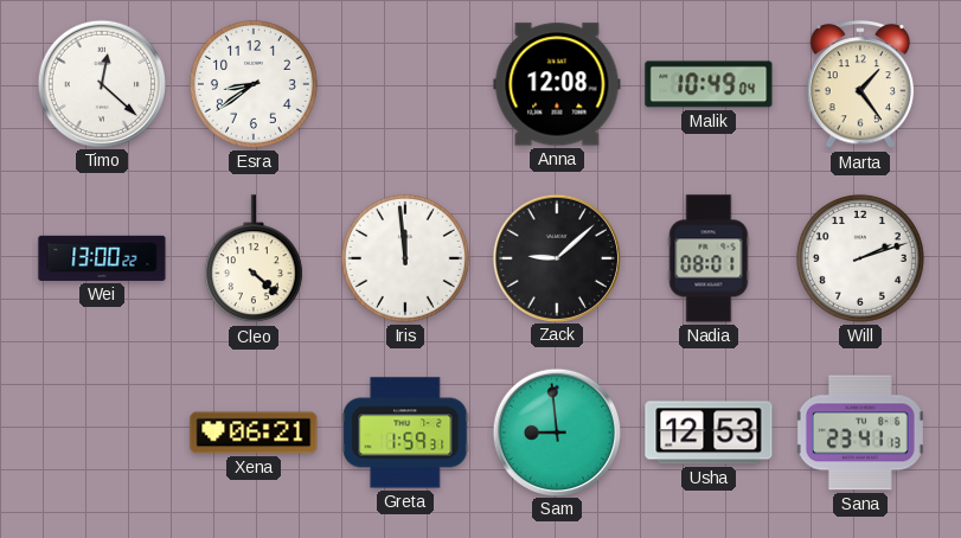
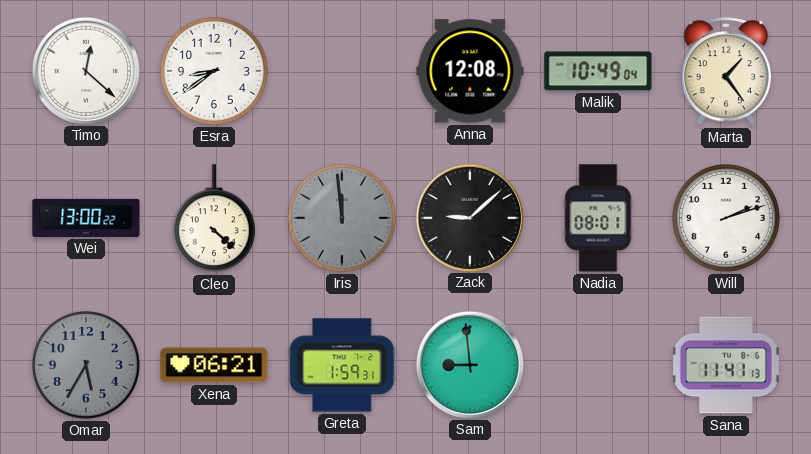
Iris dial: white -> grey
Omar: none -> 5:35
Usha: 12:53 -> none
Sana: 23:41 -> 11:41
